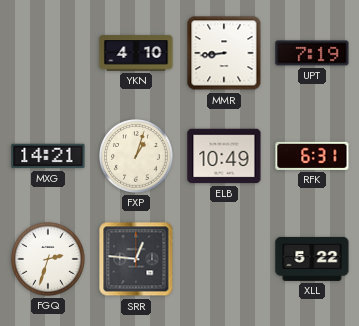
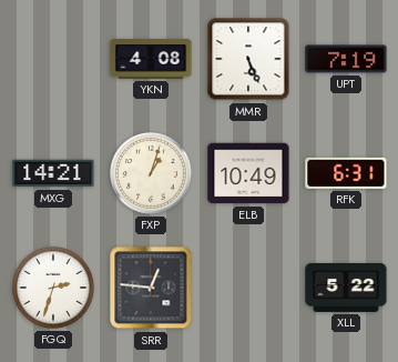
YKN: 4:10 -> 4:08
MMR: 8:44 -> 5:26
